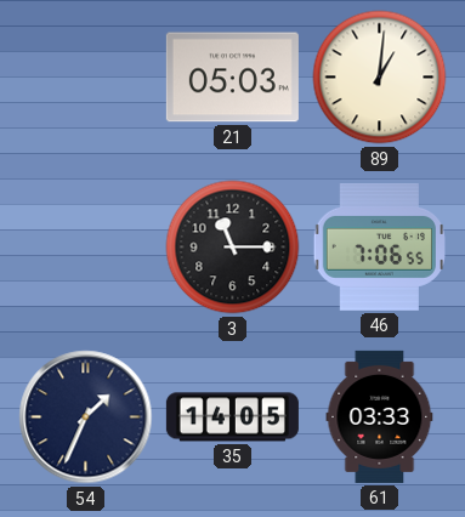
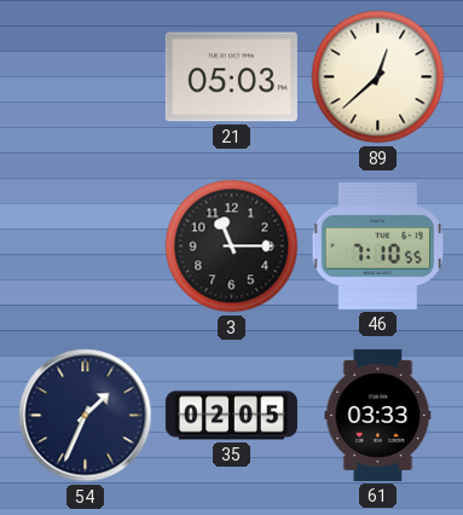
89: 1:01 -> 12:38
46: 7:06 -> 7:10
35: 14:05 -> 02:05
